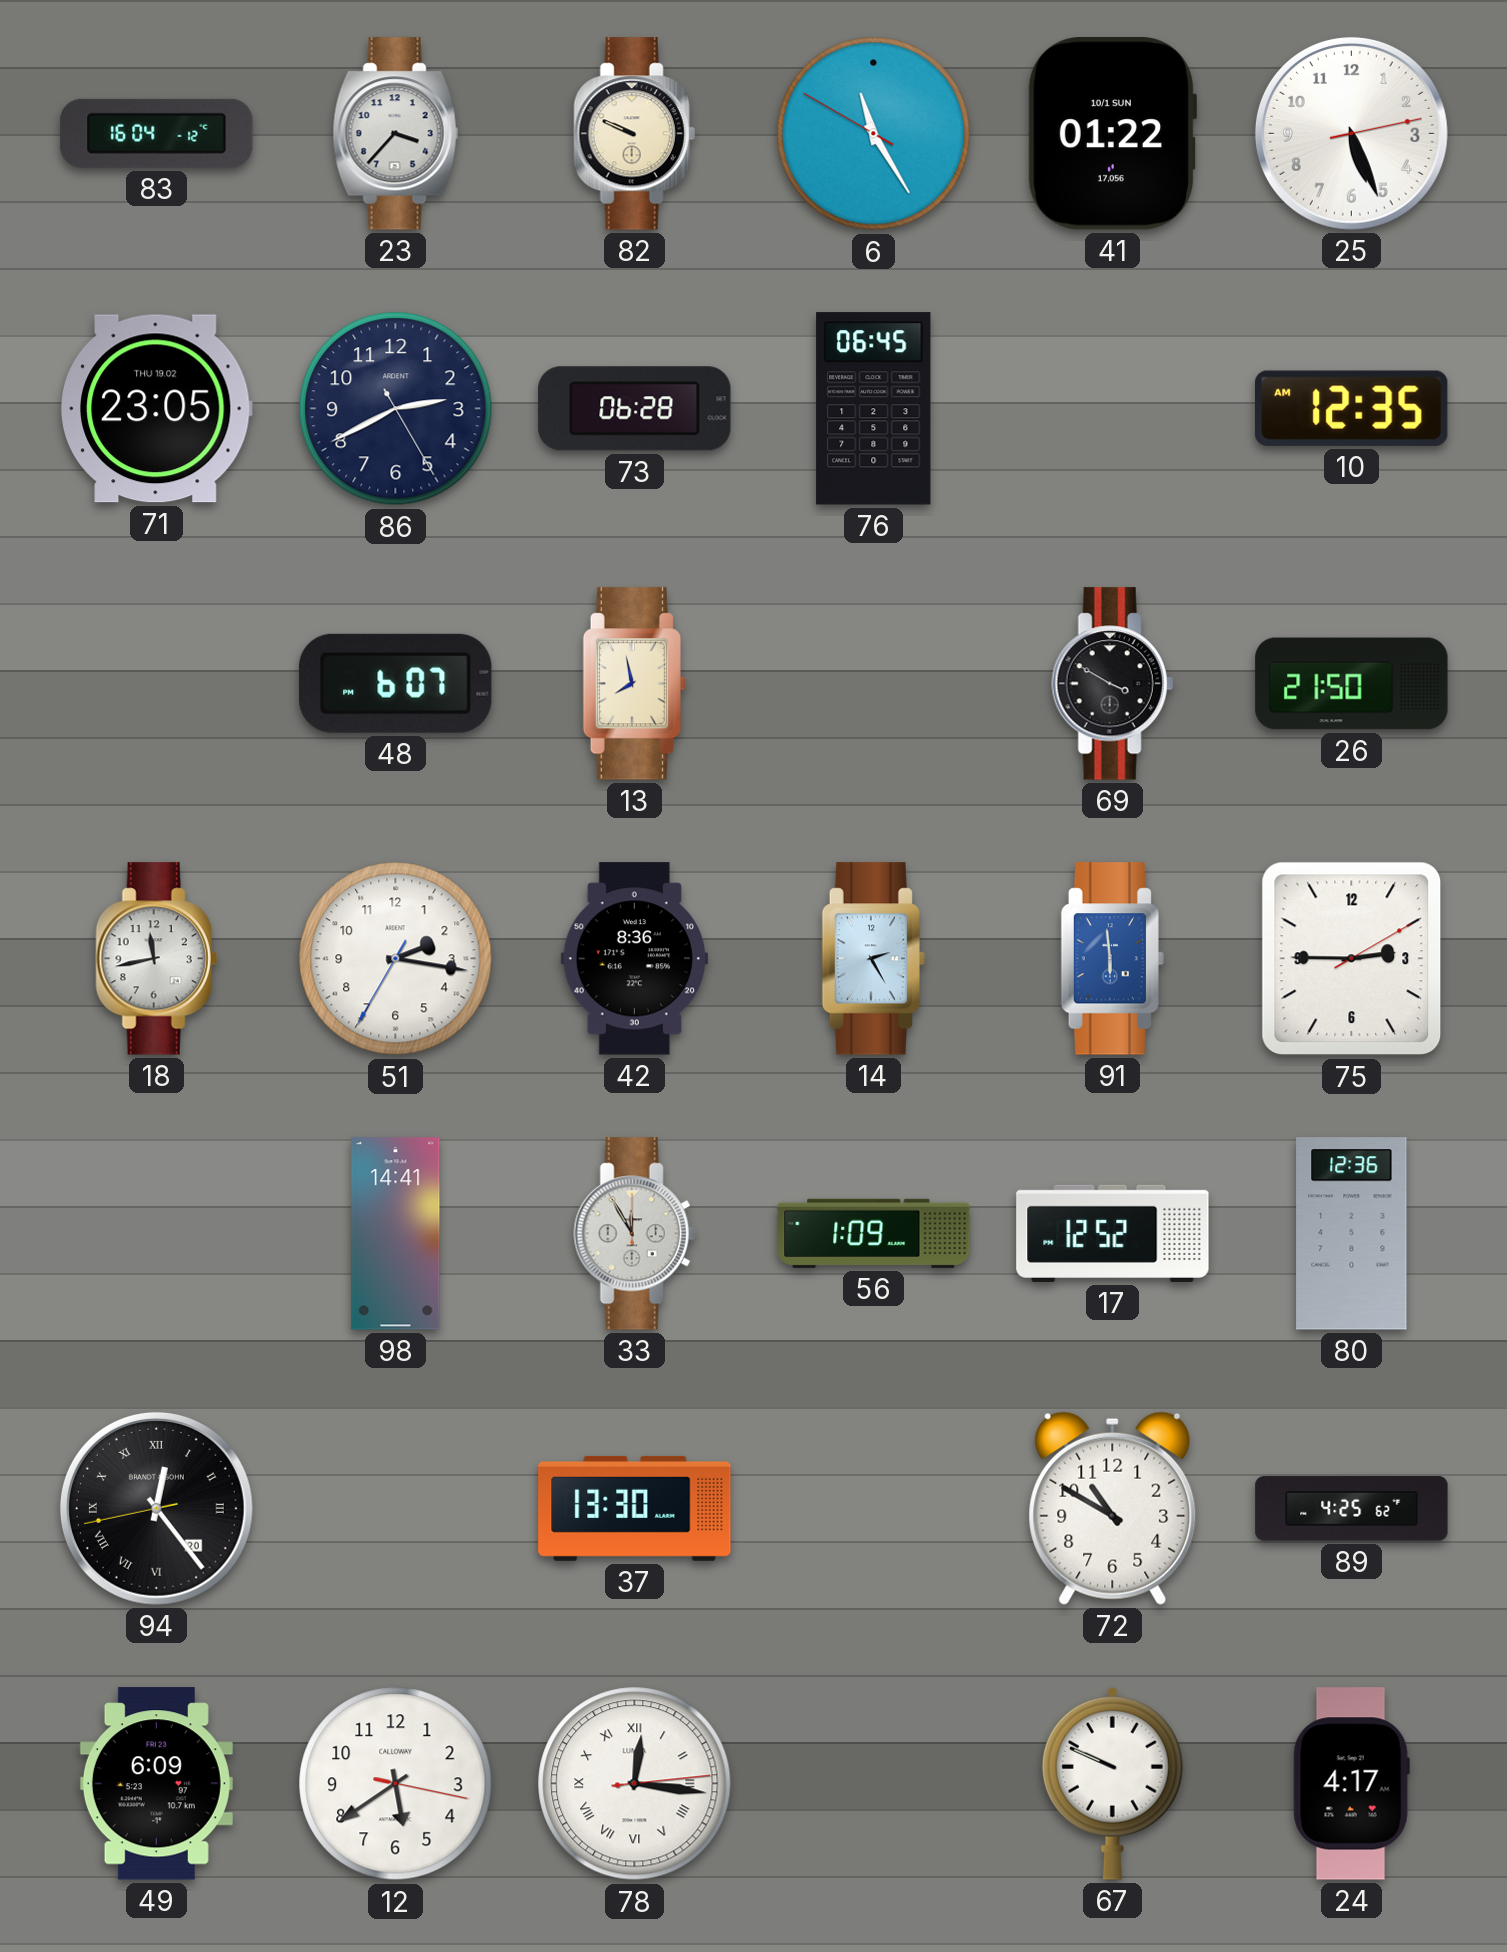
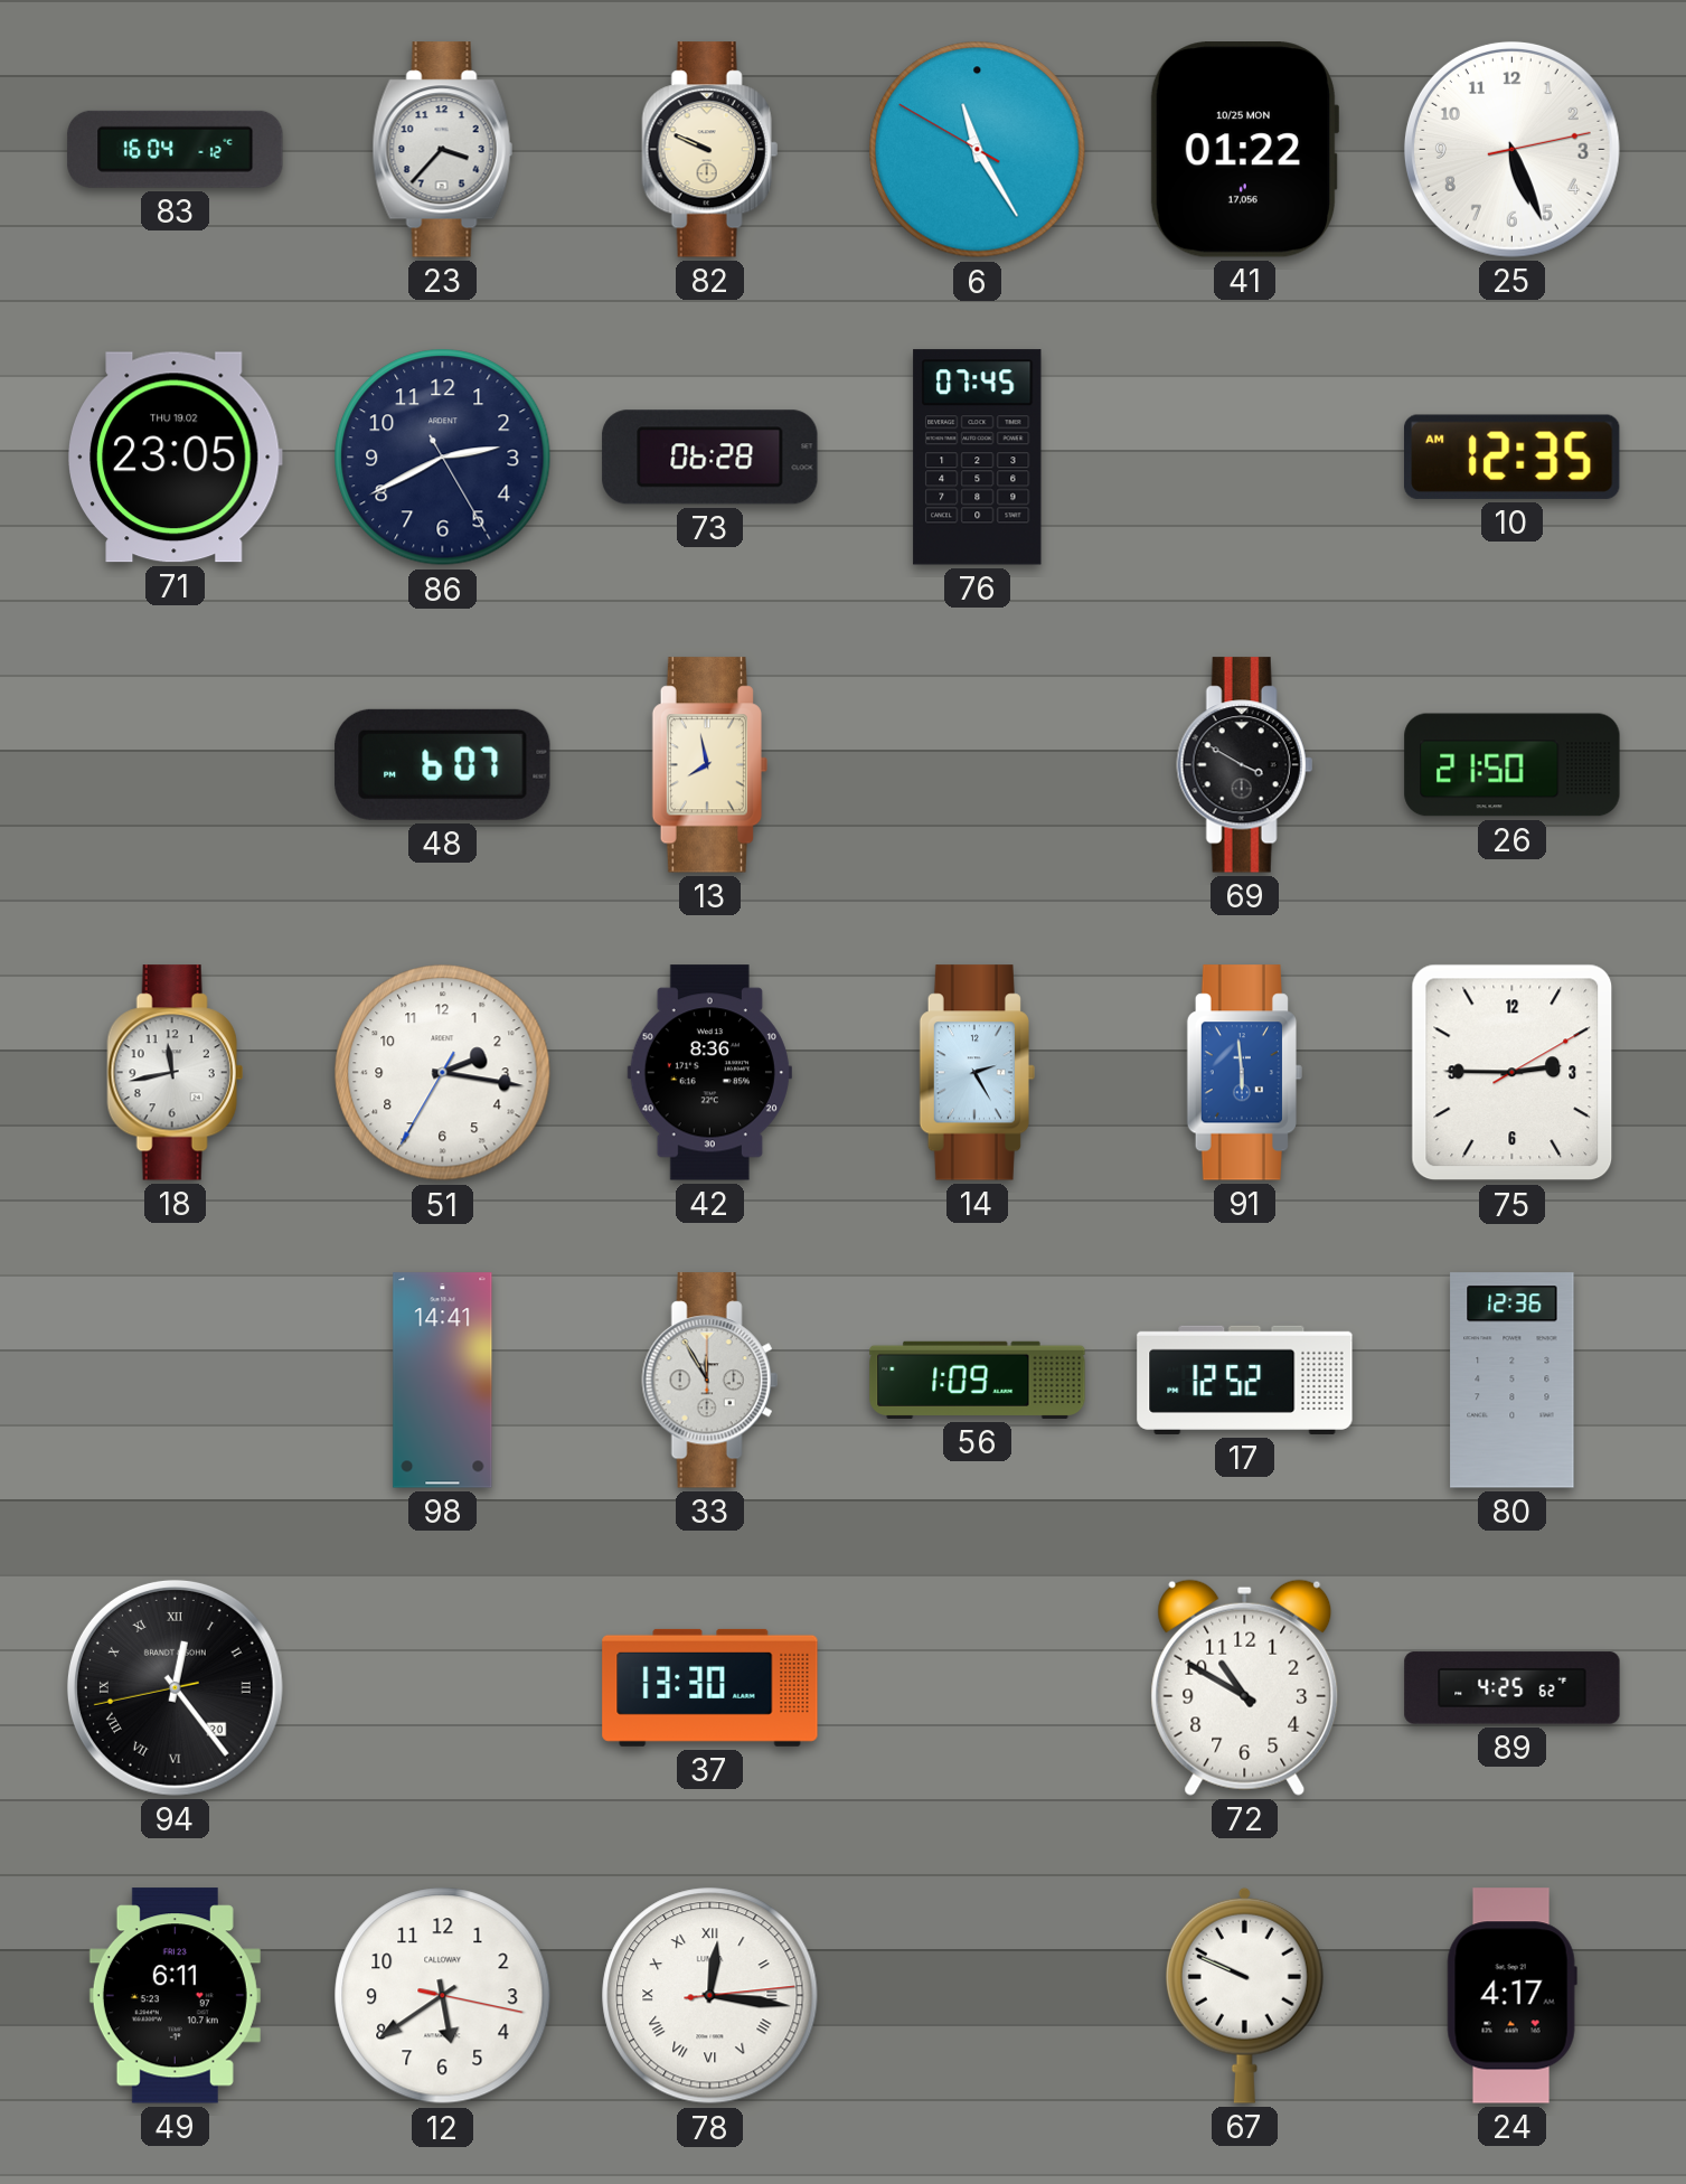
41 date: 10/1 SUN -> 10/25 MON
76: 06:45 -> 07:45
49: 6:09 -> 6:11
